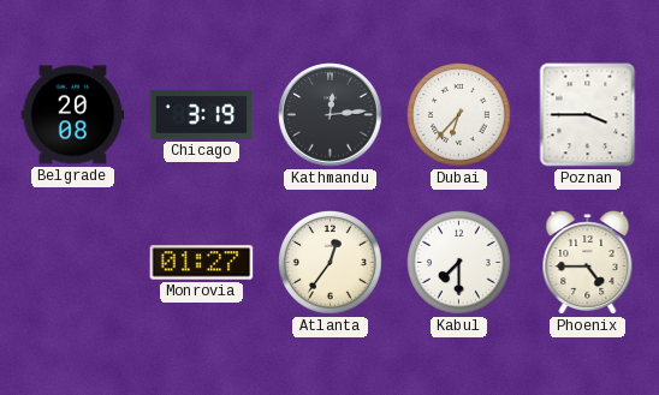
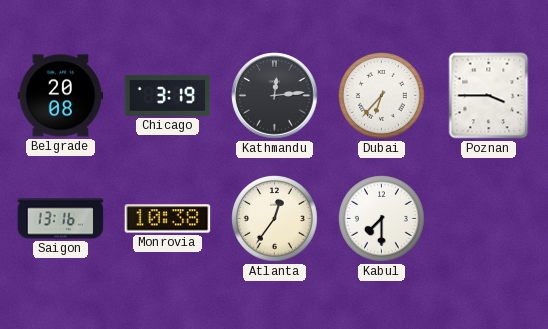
Saigon: none -> 13:16
Monrovia: 01:27 -> 10:38
Phoenix: 4:45 -> none
